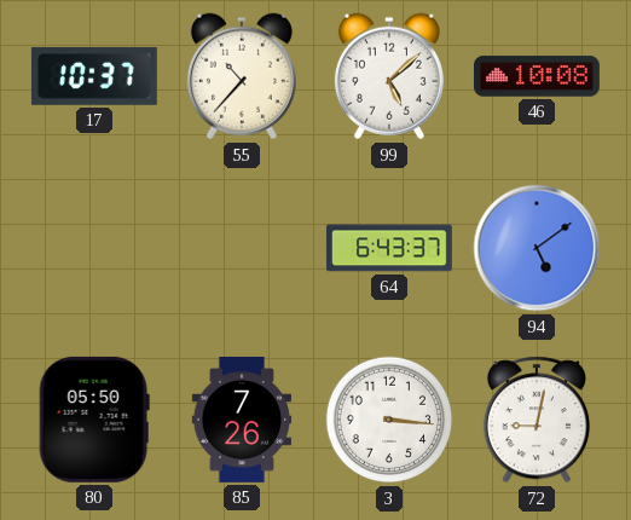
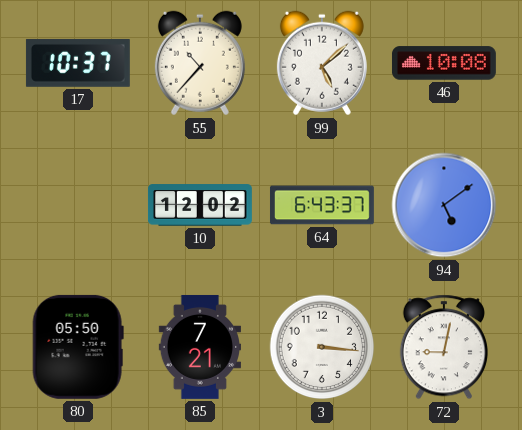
10: none -> 12:02
85: 7:26 -> 7:21
